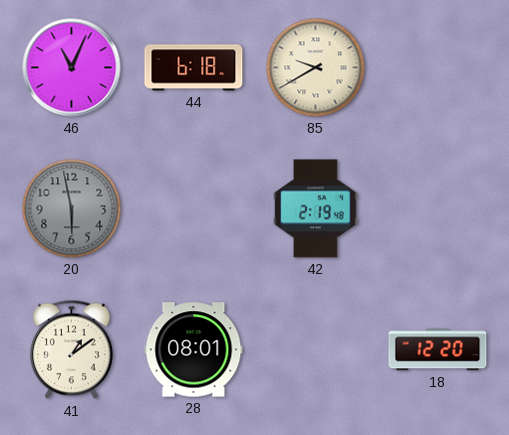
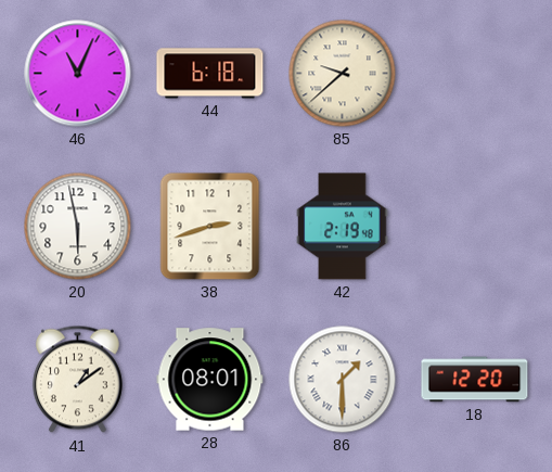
85: 9:40 -> 9:38
20 dial: grey -> white
38: none -> 2:42
86: none -> 1:30
